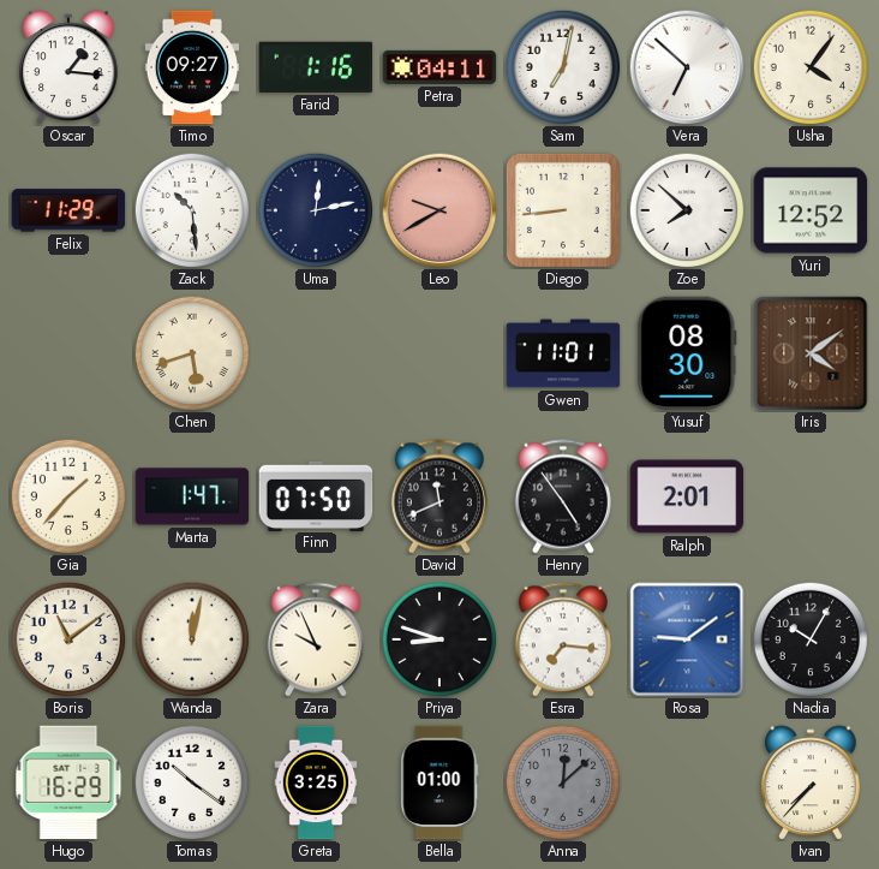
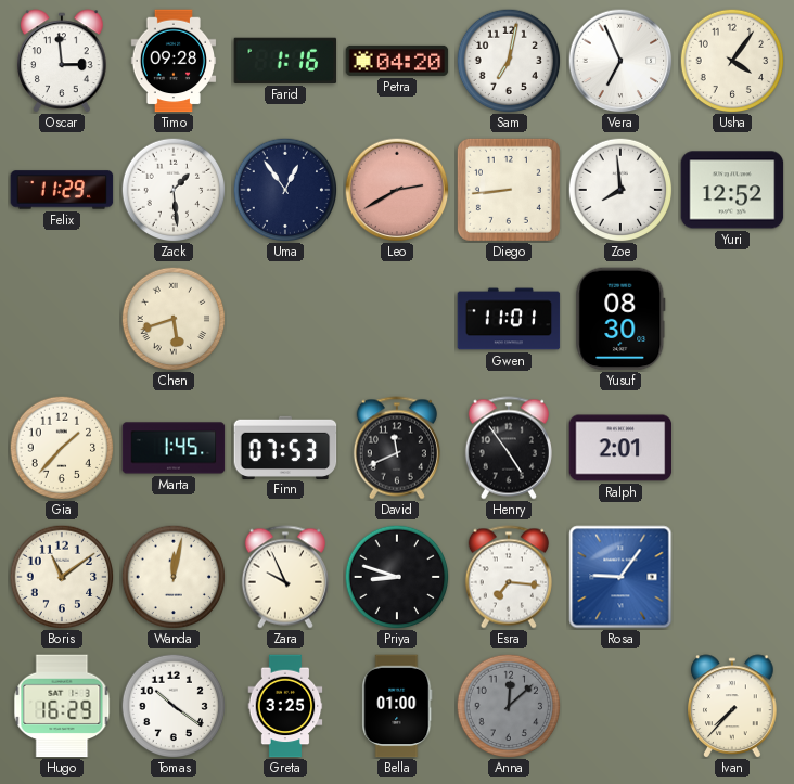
Oscar: 1:16 -> 2:59
Timo: 09:27 -> 09:28
Petra: 04:11 -> 04:20
Vera: 6:52 -> 6:56
Zack: 10:29 -> 1:29
Uma: 12:13 -> 12:54
Leo: 9:40 -> 2:40
Zoe: 7:52 -> 7:59
Iris: 4:09 -> none
Marta: 1:47 -> 1:45
Finn: 07:50 -> 07:53
Rosa: 9:09 -> 9:06
Nadia: 10:05 -> none
